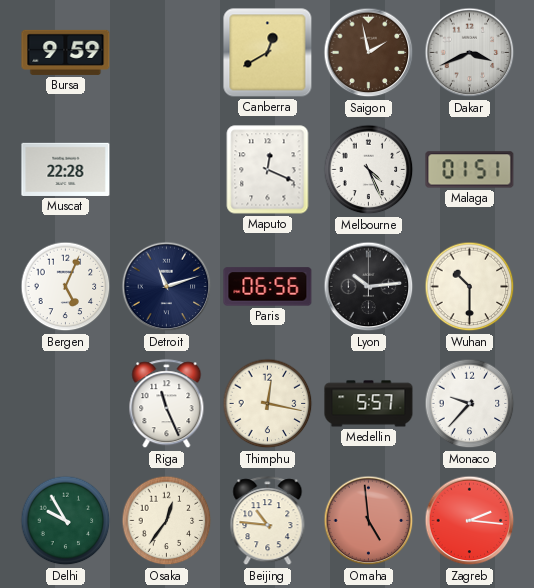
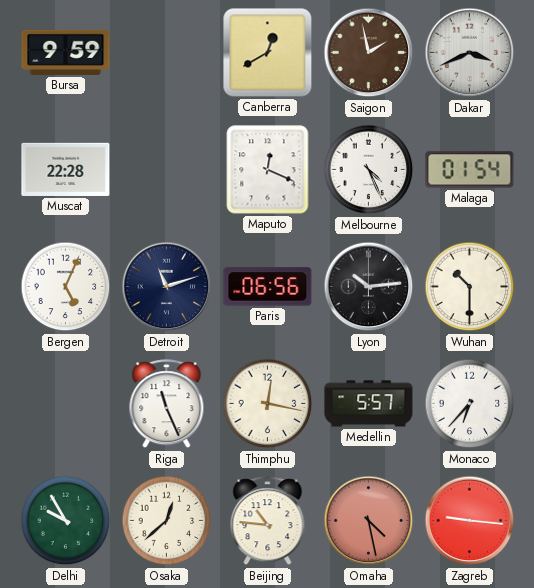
Malaga: 01:51 -> 01:54
Monaco: 9:37 -> 6:37
Osaka: 12:36 -> 12:38
Omaha: 4:59 -> 4:28
Zagreb: 2:16 -> 9:16
